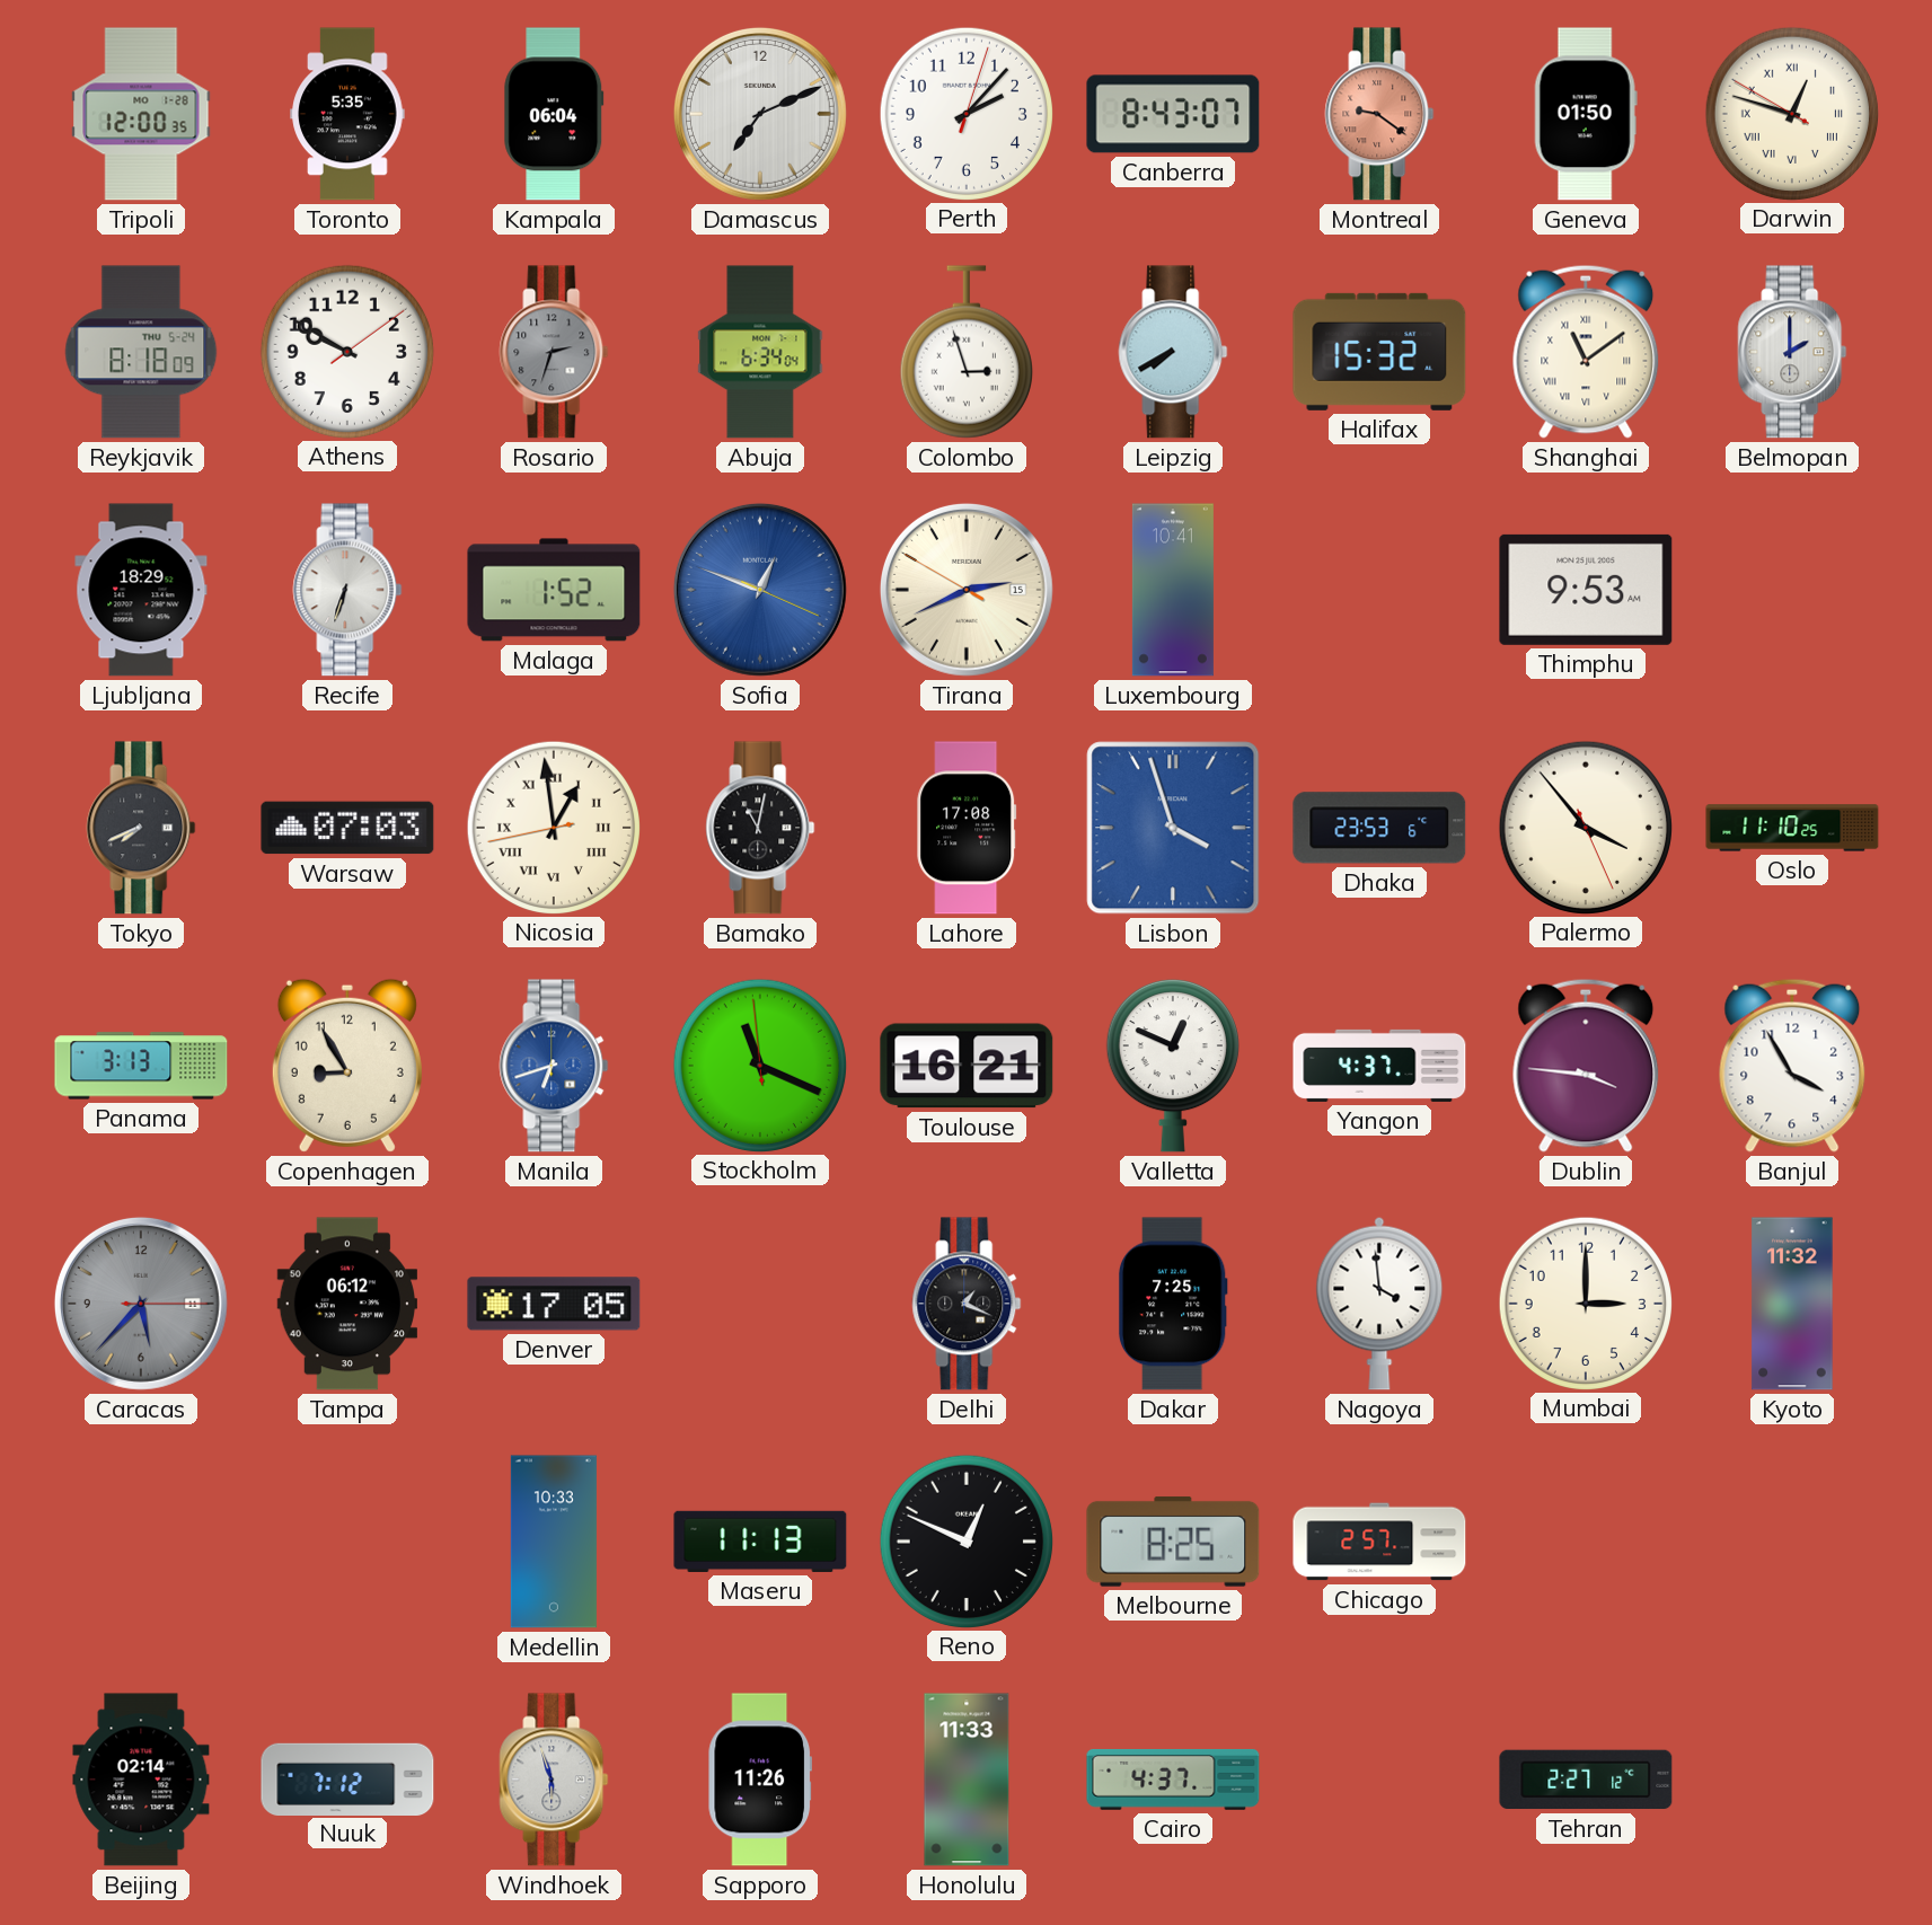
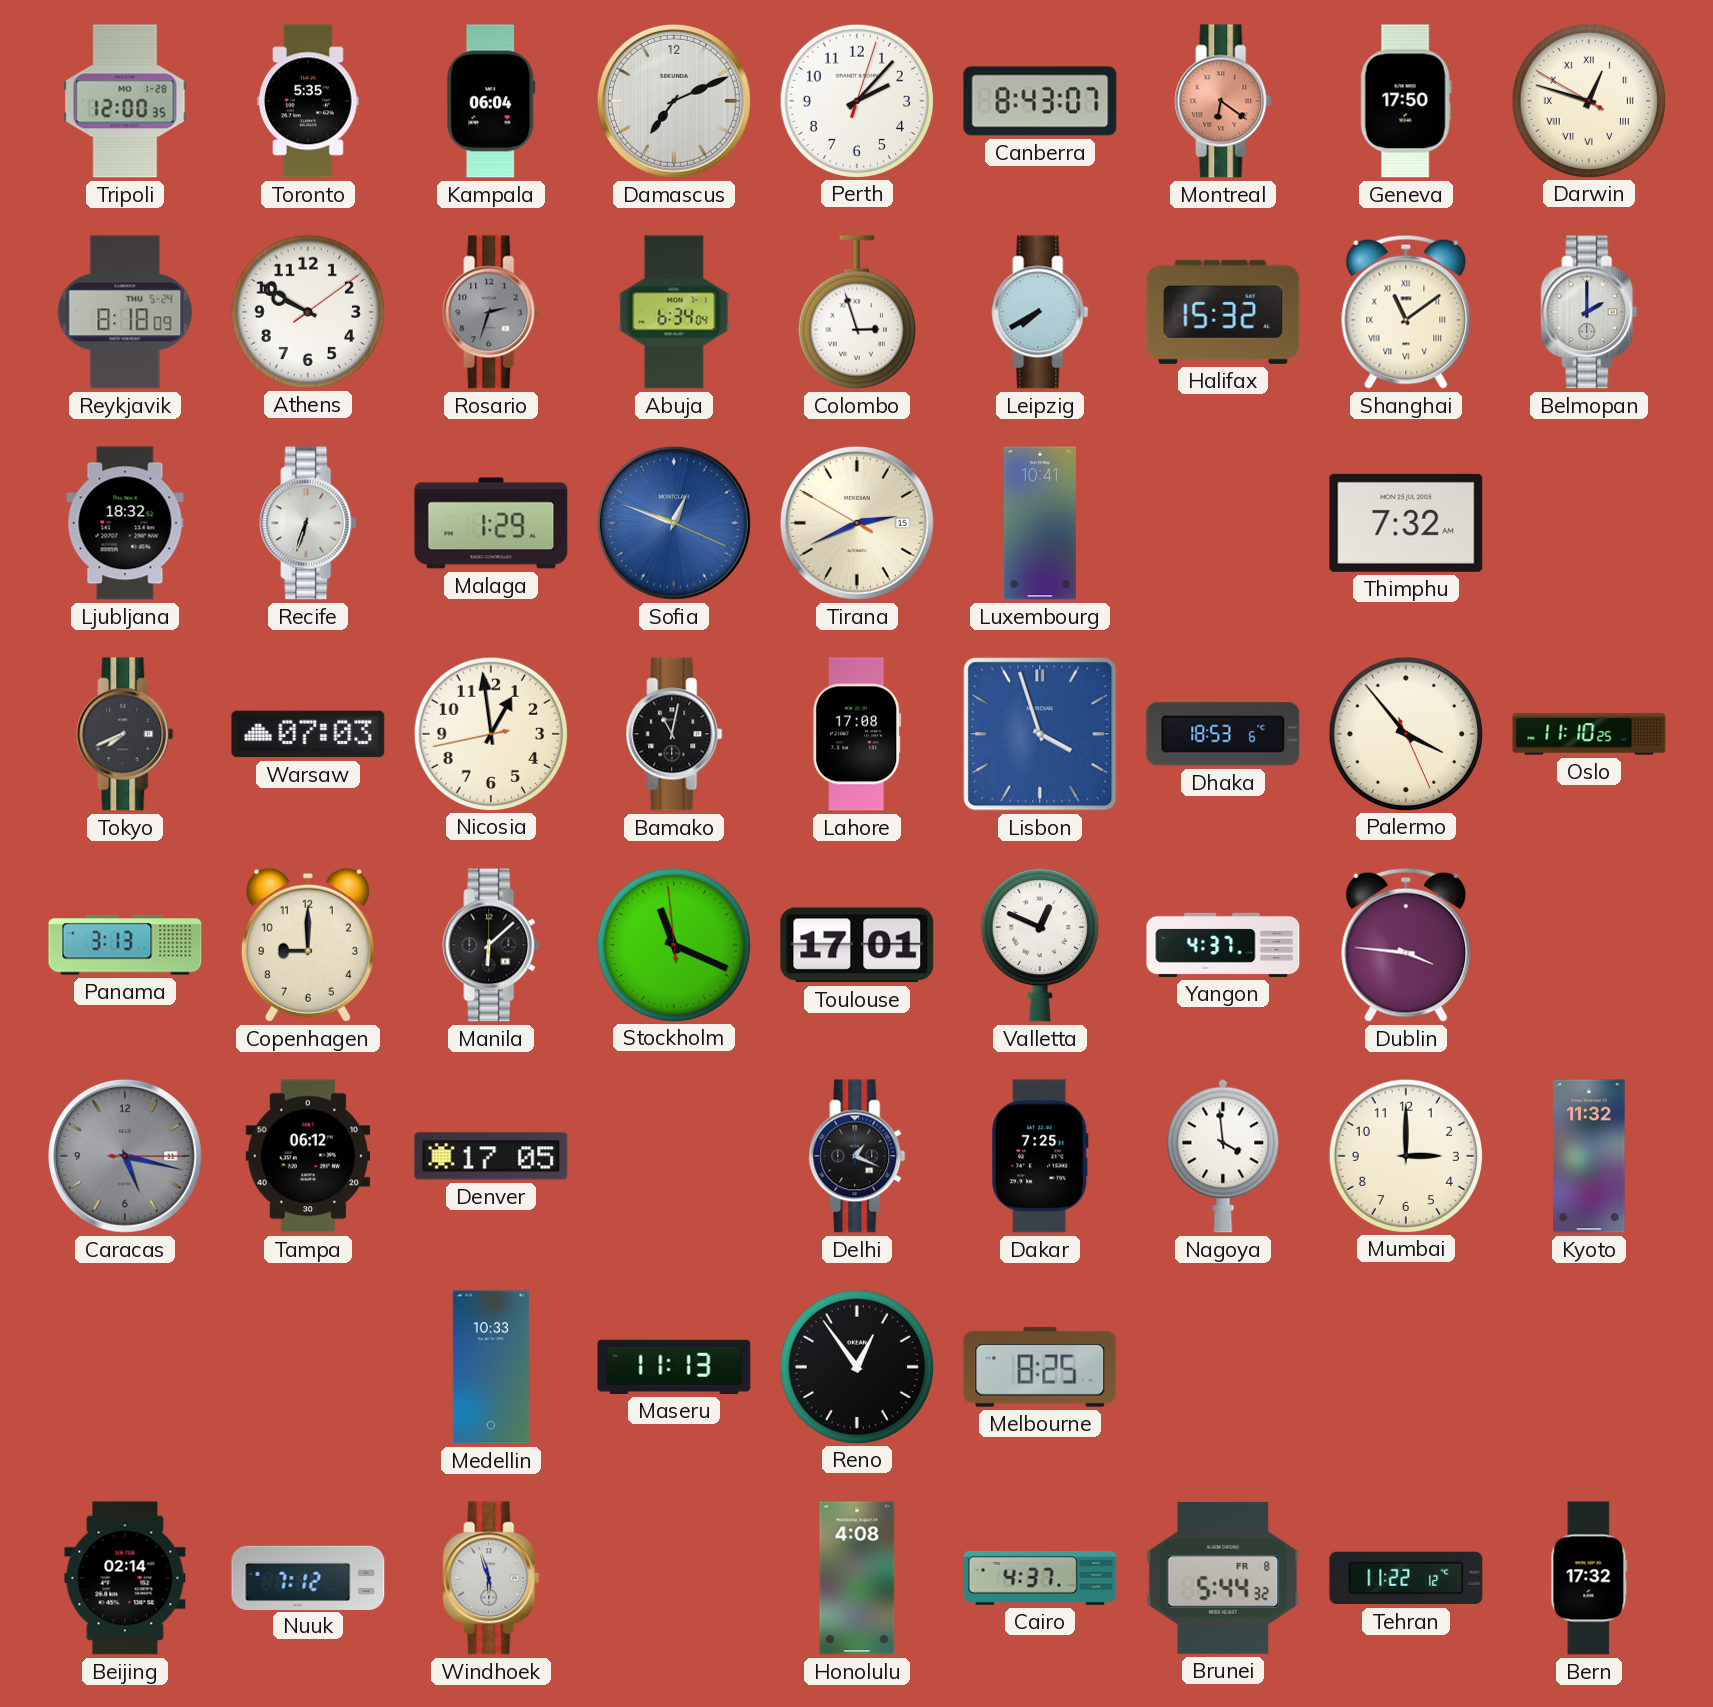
Montreal: 9:21 -> 6:21
Geneva: 01:50 -> 17:50
Ljubljana: 18:29 -> 18:32
Malaga: 1:52 -> 1:29
Thimphu: 9:53 -> 7:32
Nicosia numerals: Roman -> Arabic
Dhaka: 23:53 -> 18:53
Copenhagen: 8:55 -> 9:00
Manila: 6:42 -> 6:08
Manila dial: blue -> black
Toulouse: 16:21 -> 17:01
Banjul: 3:55 -> none
Caracas: 5:37 -> 5:17
Reno: 12:49 -> 12:54
Chicago: 2:57 -> none
Sapporo: 11:26 -> none
Honolulu: 11:33 -> 4:08
Brunei: none -> 5:44
Tehran: 2:27 -> 11:22
Bern: none -> 17:32
